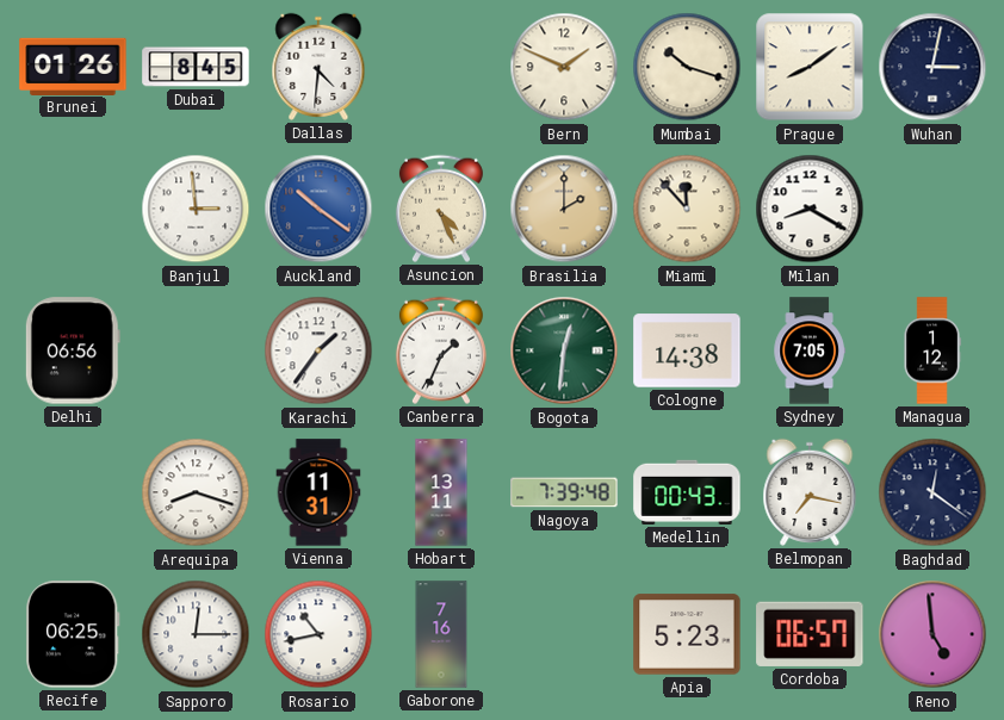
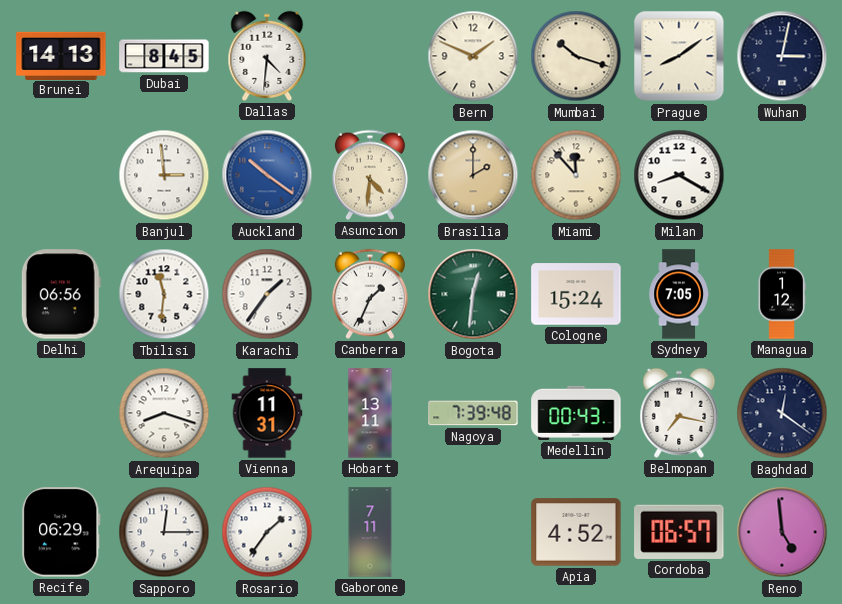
Brunei: 01:26 -> 14:13
Asuncion: 4:26 -> 4:31
Tbilisi: none -> 11:31
Cologne: 14:38 -> 15:24
Recife: 06:25 -> 06:29
Rosario: 10:43 -> 1:36
Gaborone: 7:16 -> 7:11
Apia: 5:23 -> 4:52
